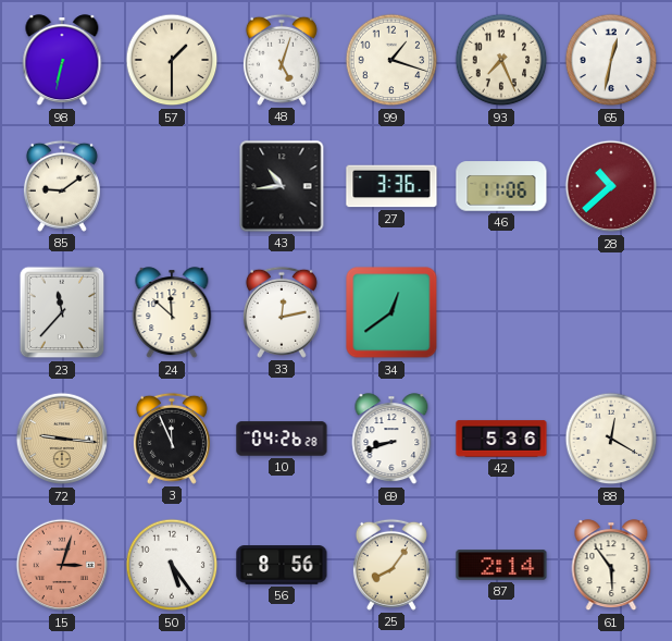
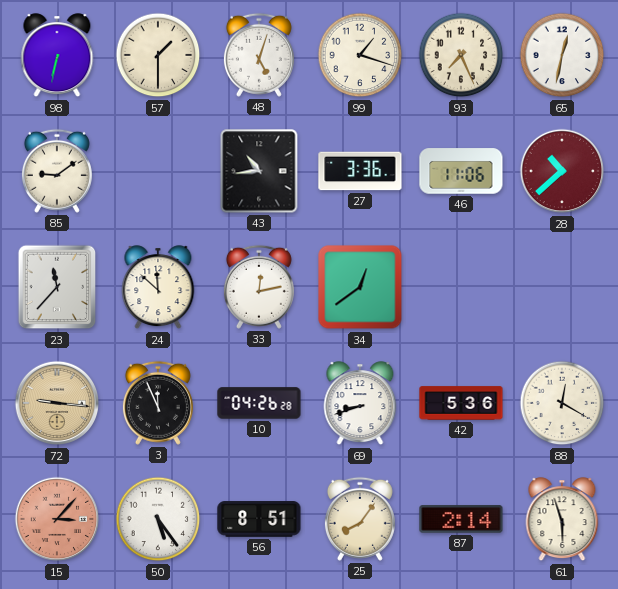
15: 3:03 -> 3:07
56: 8:56 -> 8:51
61: 5:54 -> 5:57
